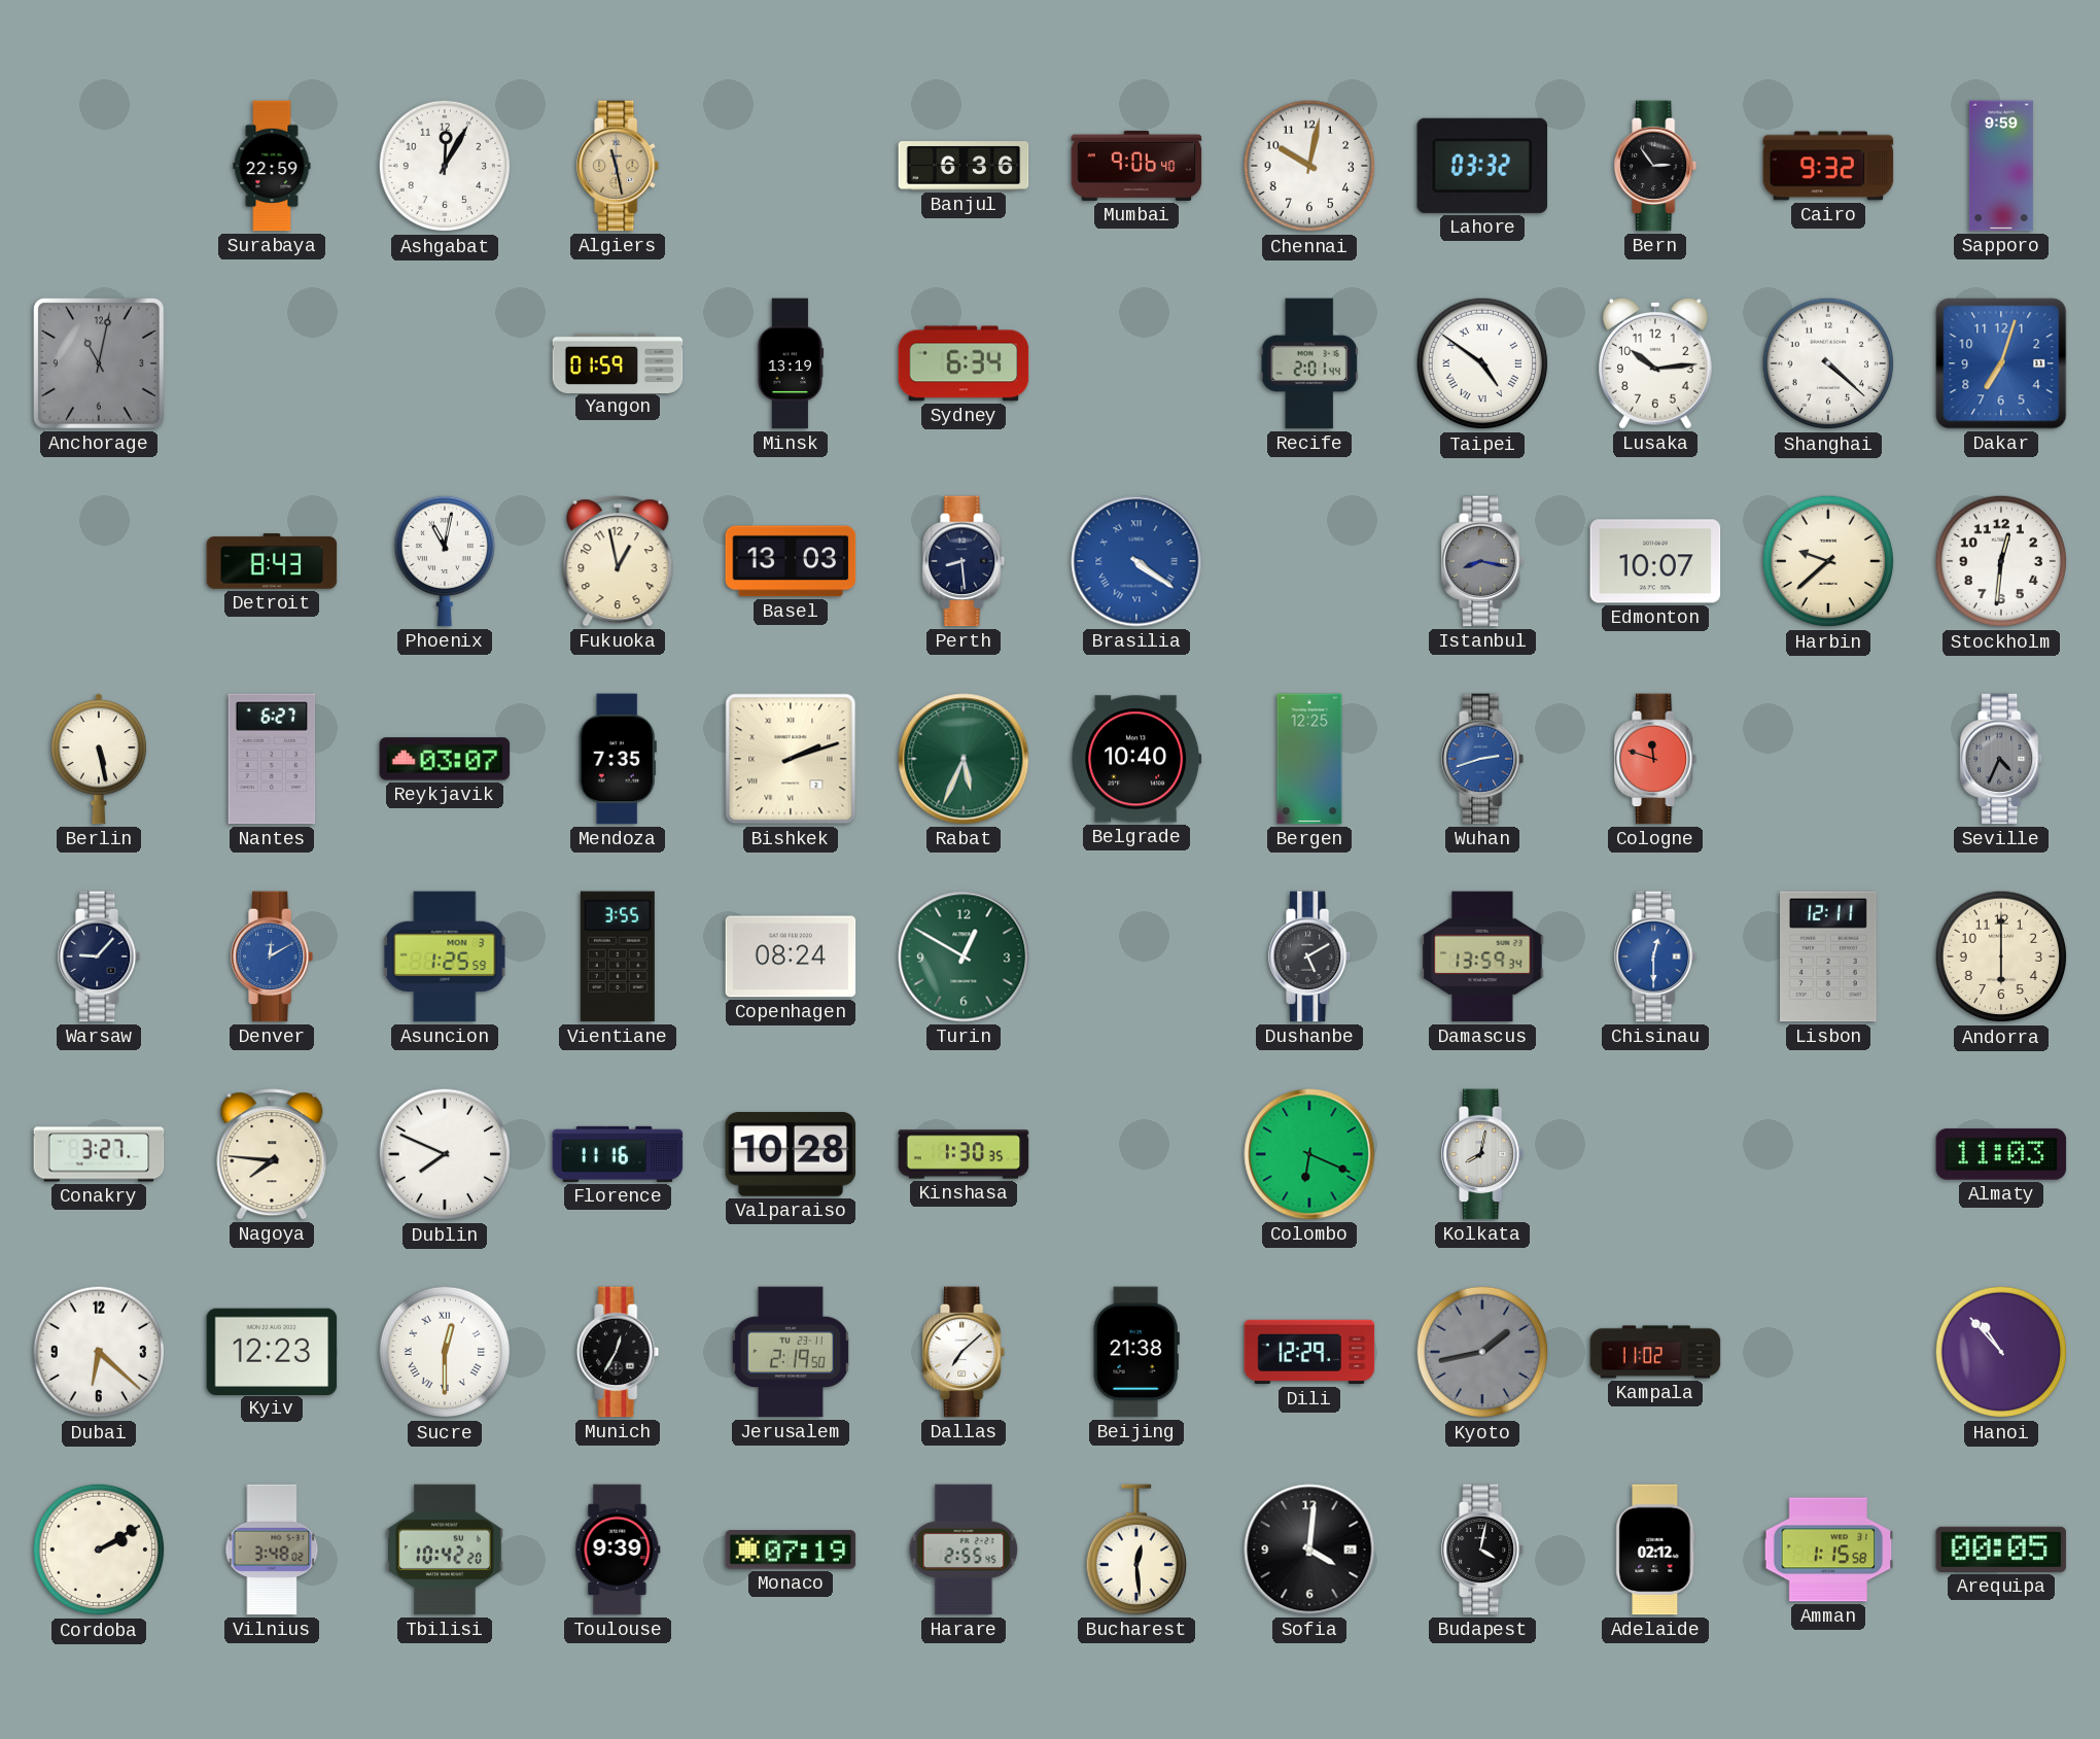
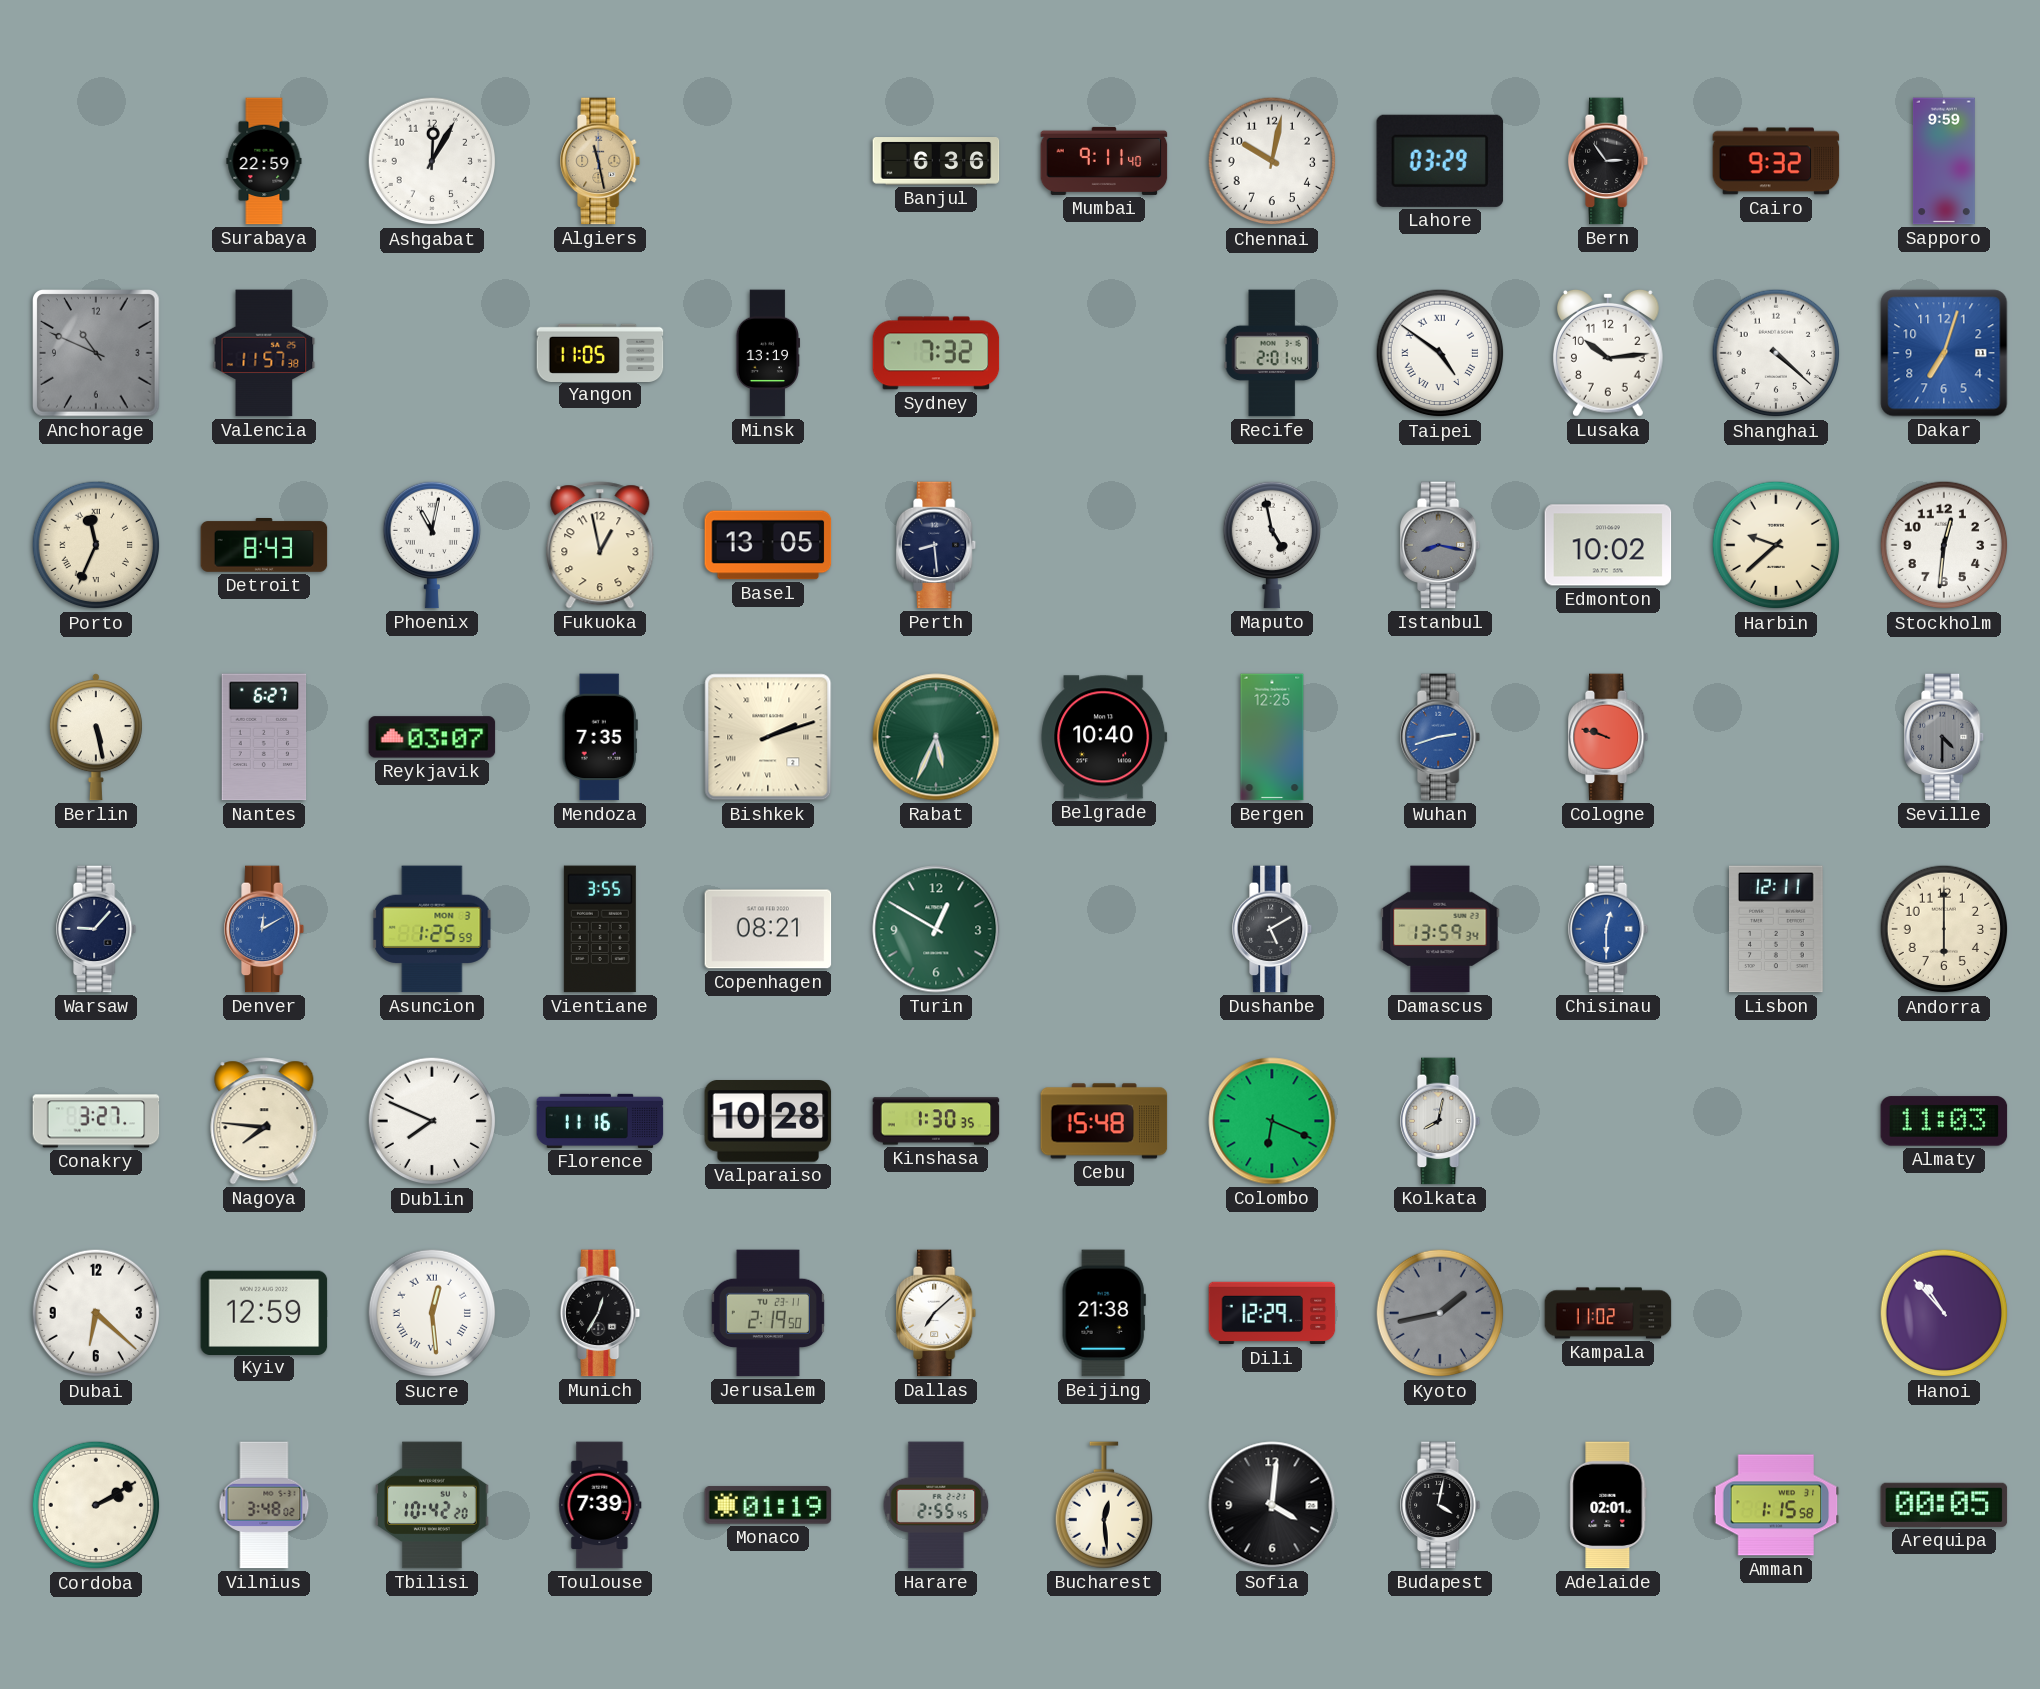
Mumbai: 9:06 -> 9:11
Lahore: 03:32 -> 03:29
Anchorage: 11:02 -> 10:49
Valencia: none -> 11:57
Yangon: 01:59 -> 11:05
Sydney: 6:34 -> 7:32
Porto: none -> 11:34
Basel: 13:03 -> 13:05
Brasilia: 4:21 -> none
Maputo: none -> 4:58
Edmonton: 10:07 -> 10:02
Cologne: 11:48 -> 9:48
Seville: 4:34 -> 4:30
Copenhagen: 08:24 -> 08:21
Cebu: none -> 15:48
Kyiv: 12:23 -> 12:59
Sucre: 12:30 -> 12:29
Toulouse: 9:39 -> 7:39
Monaco: 07:19 -> 01:19
Adelaide: 02:12 -> 02:01
